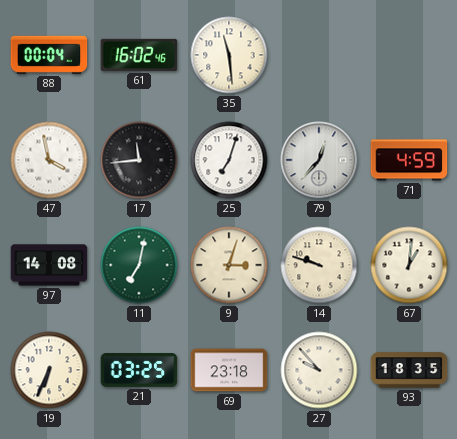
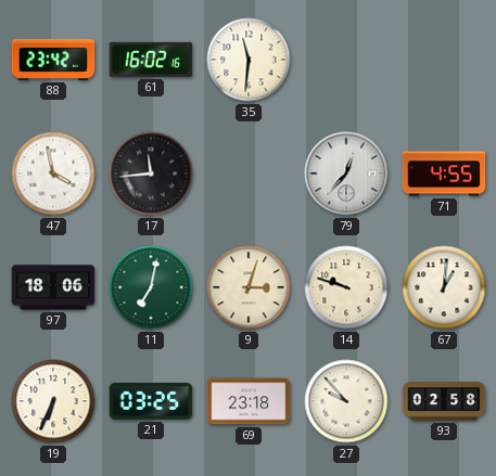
88: 00:04 -> 23:42
61: 16:02:46 -> 16:02:16
35: 11:29 -> 11:31
25: 7:03 -> none
71: 4:59 -> 4:55
97: 14:08 -> 18:06
93: 18:35 -> 02:58
